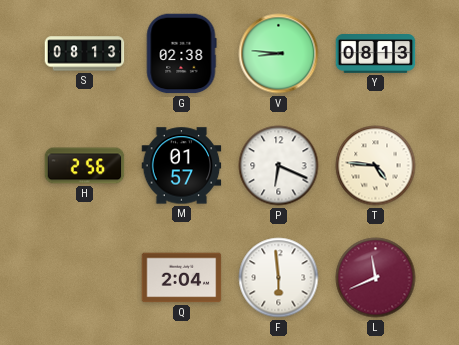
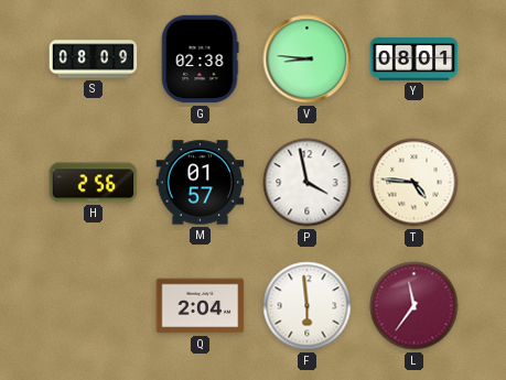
S: 08:13 -> 08:09
Y: 08:13 -> 08:01
P: 6:19 -> 3:58
L: 11:41 -> 11:36
